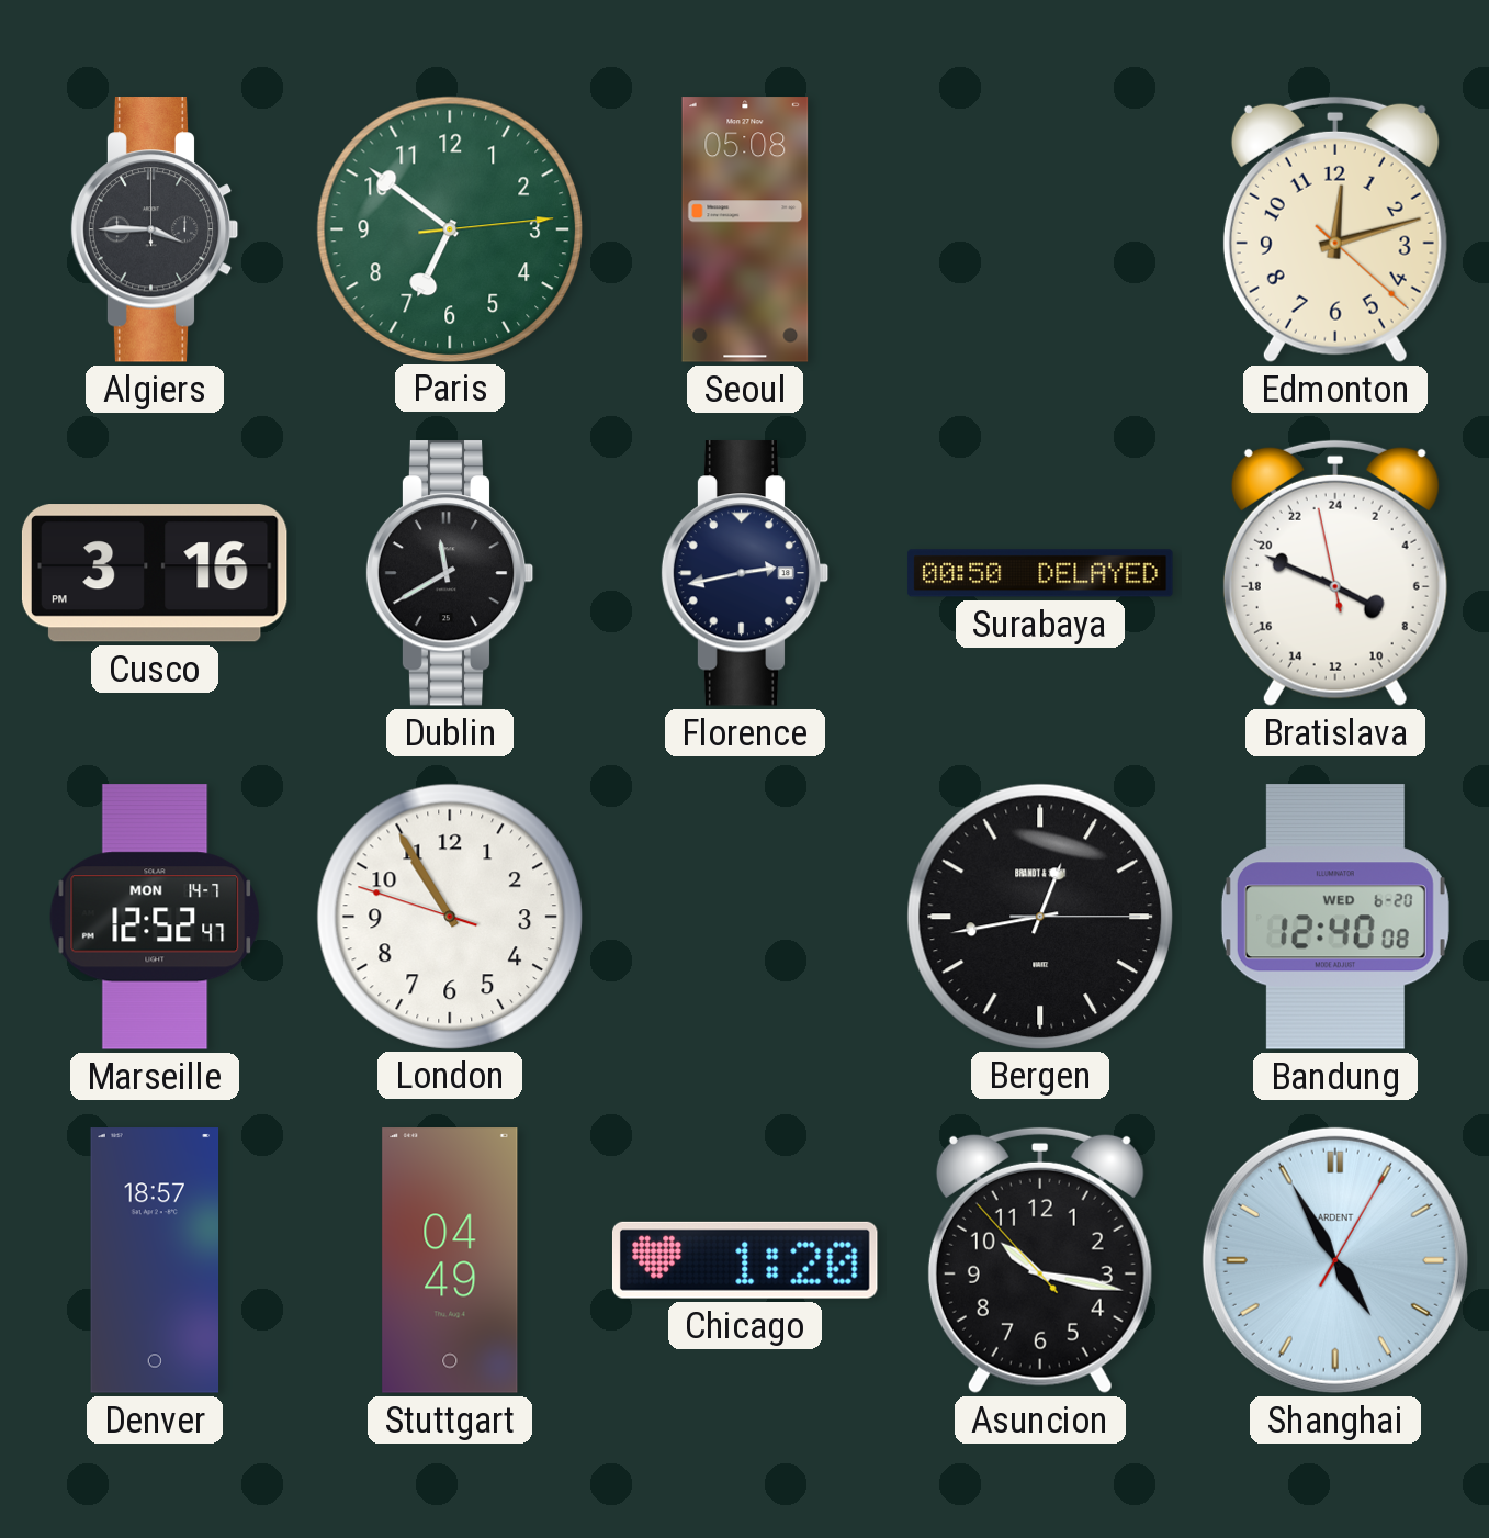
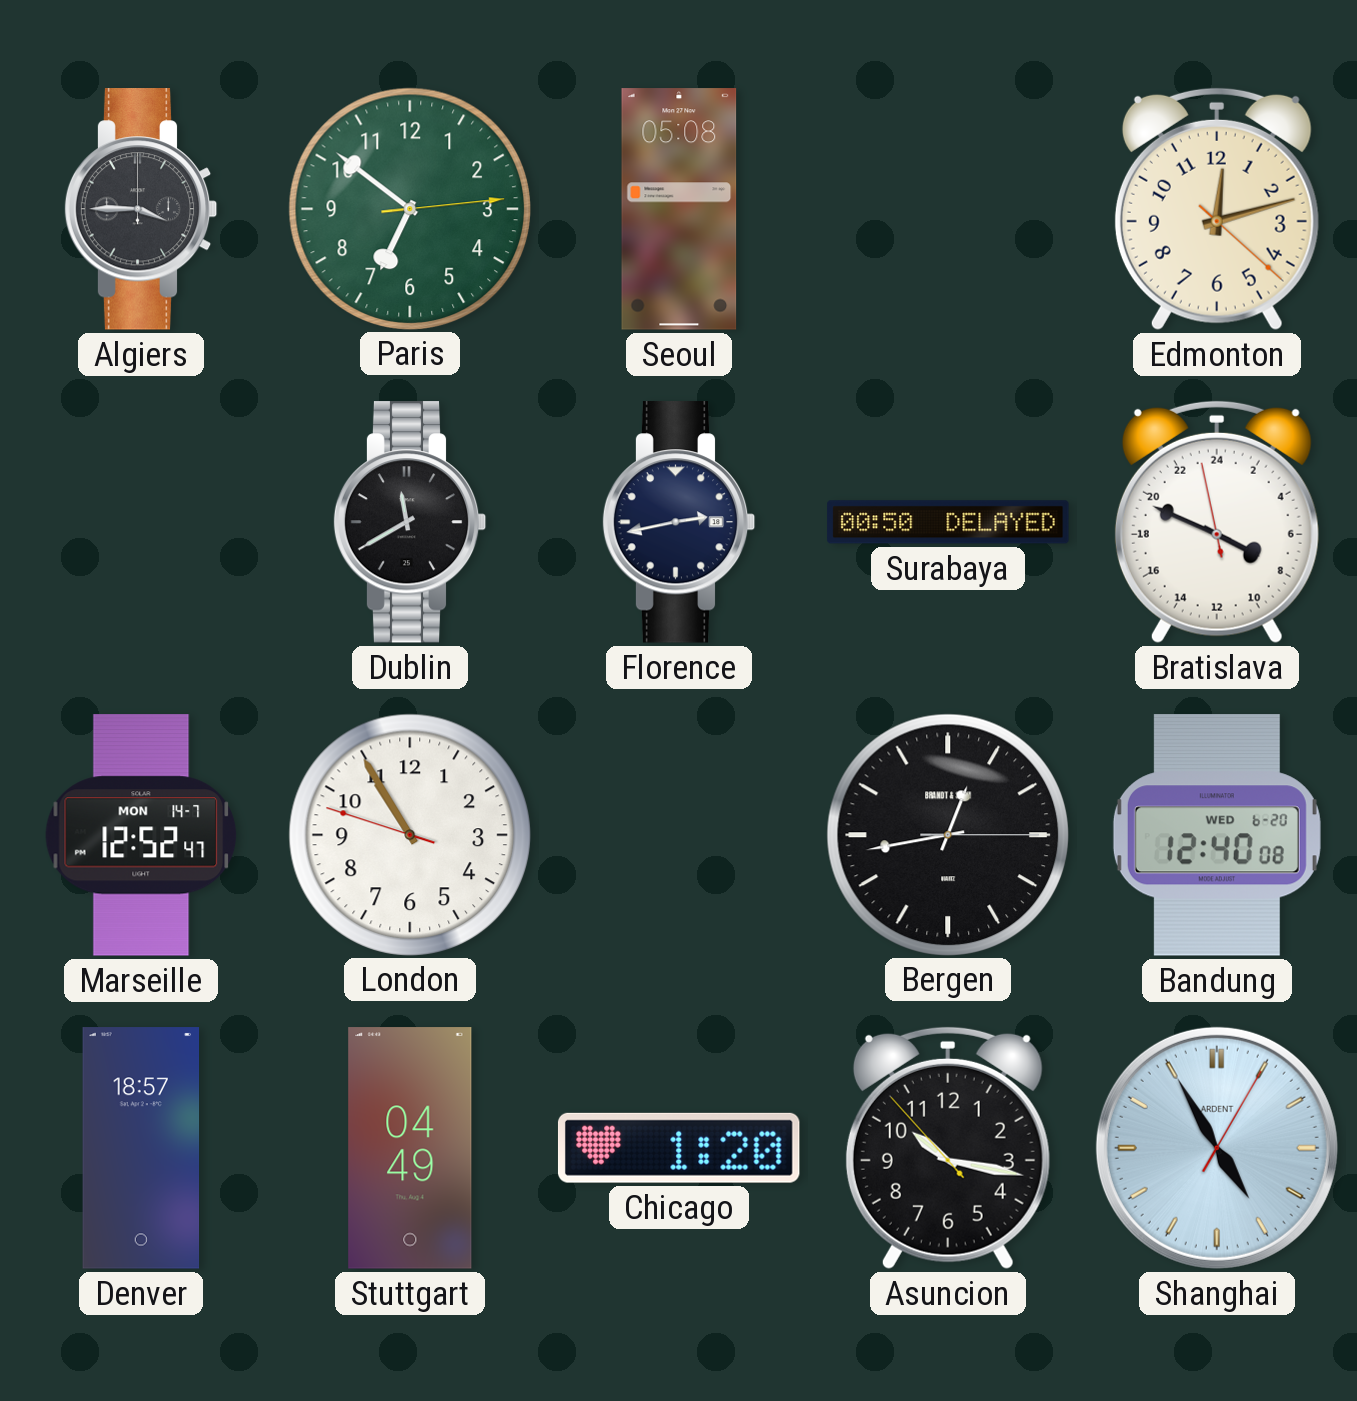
Cusco: 3:16 -> none
